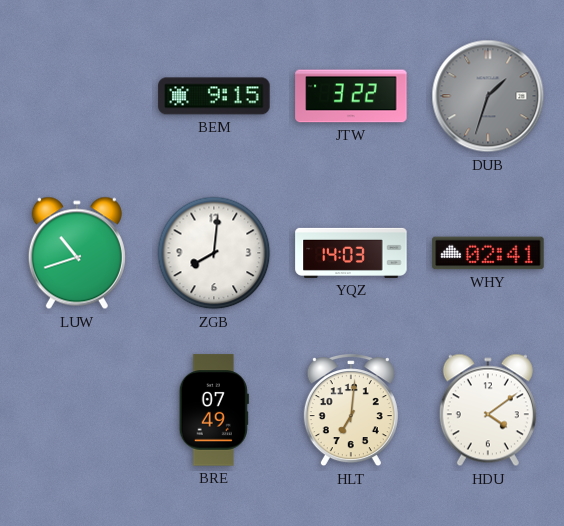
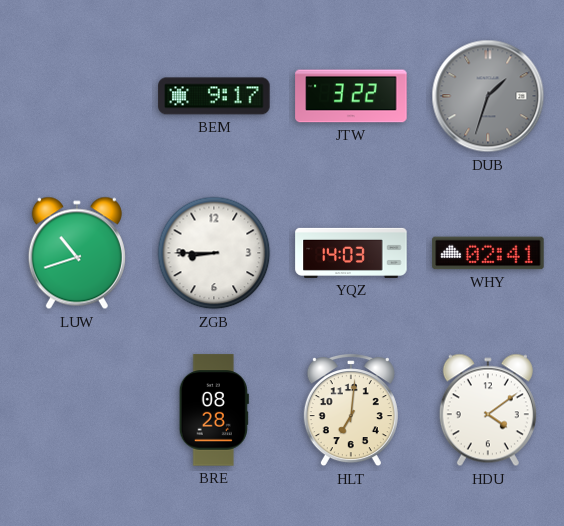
BEM: 9:15 -> 9:17
ZGB: 8:01 -> 8:45
BRE: 07:49 -> 08:28
